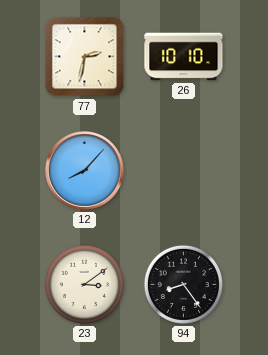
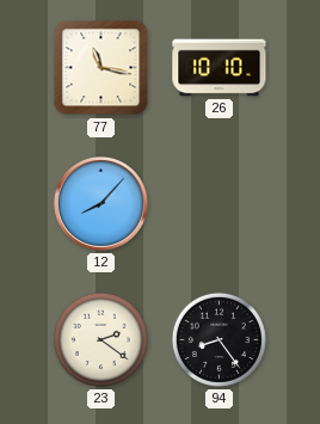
77: 2:32 -> 11:17
23: 3:09 -> 2:21
